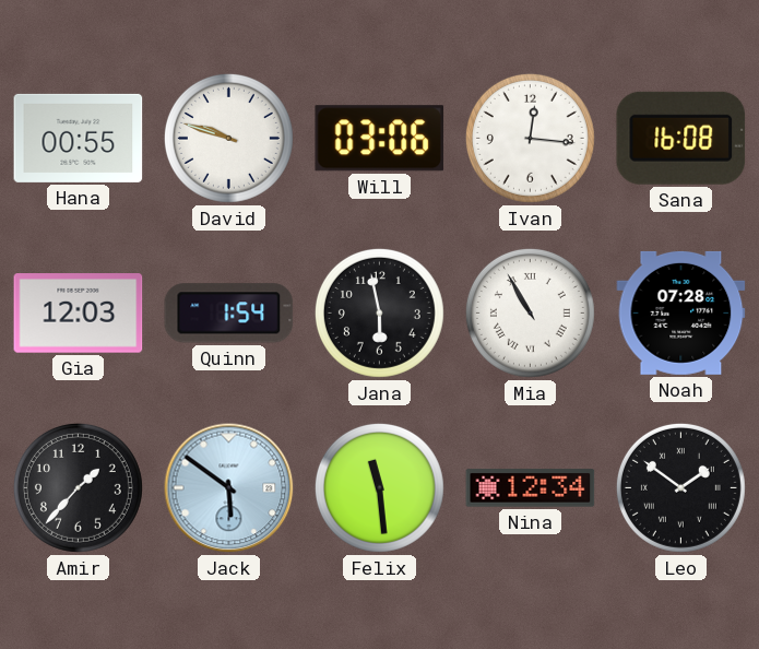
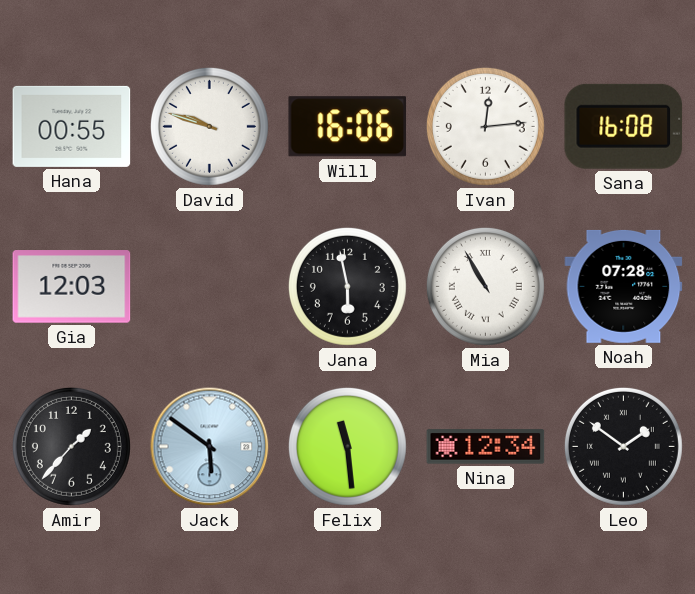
Will: 03:06 -> 16:06
Ivan: 12:16 -> 12:14
Quinn: 1:54 -> none
